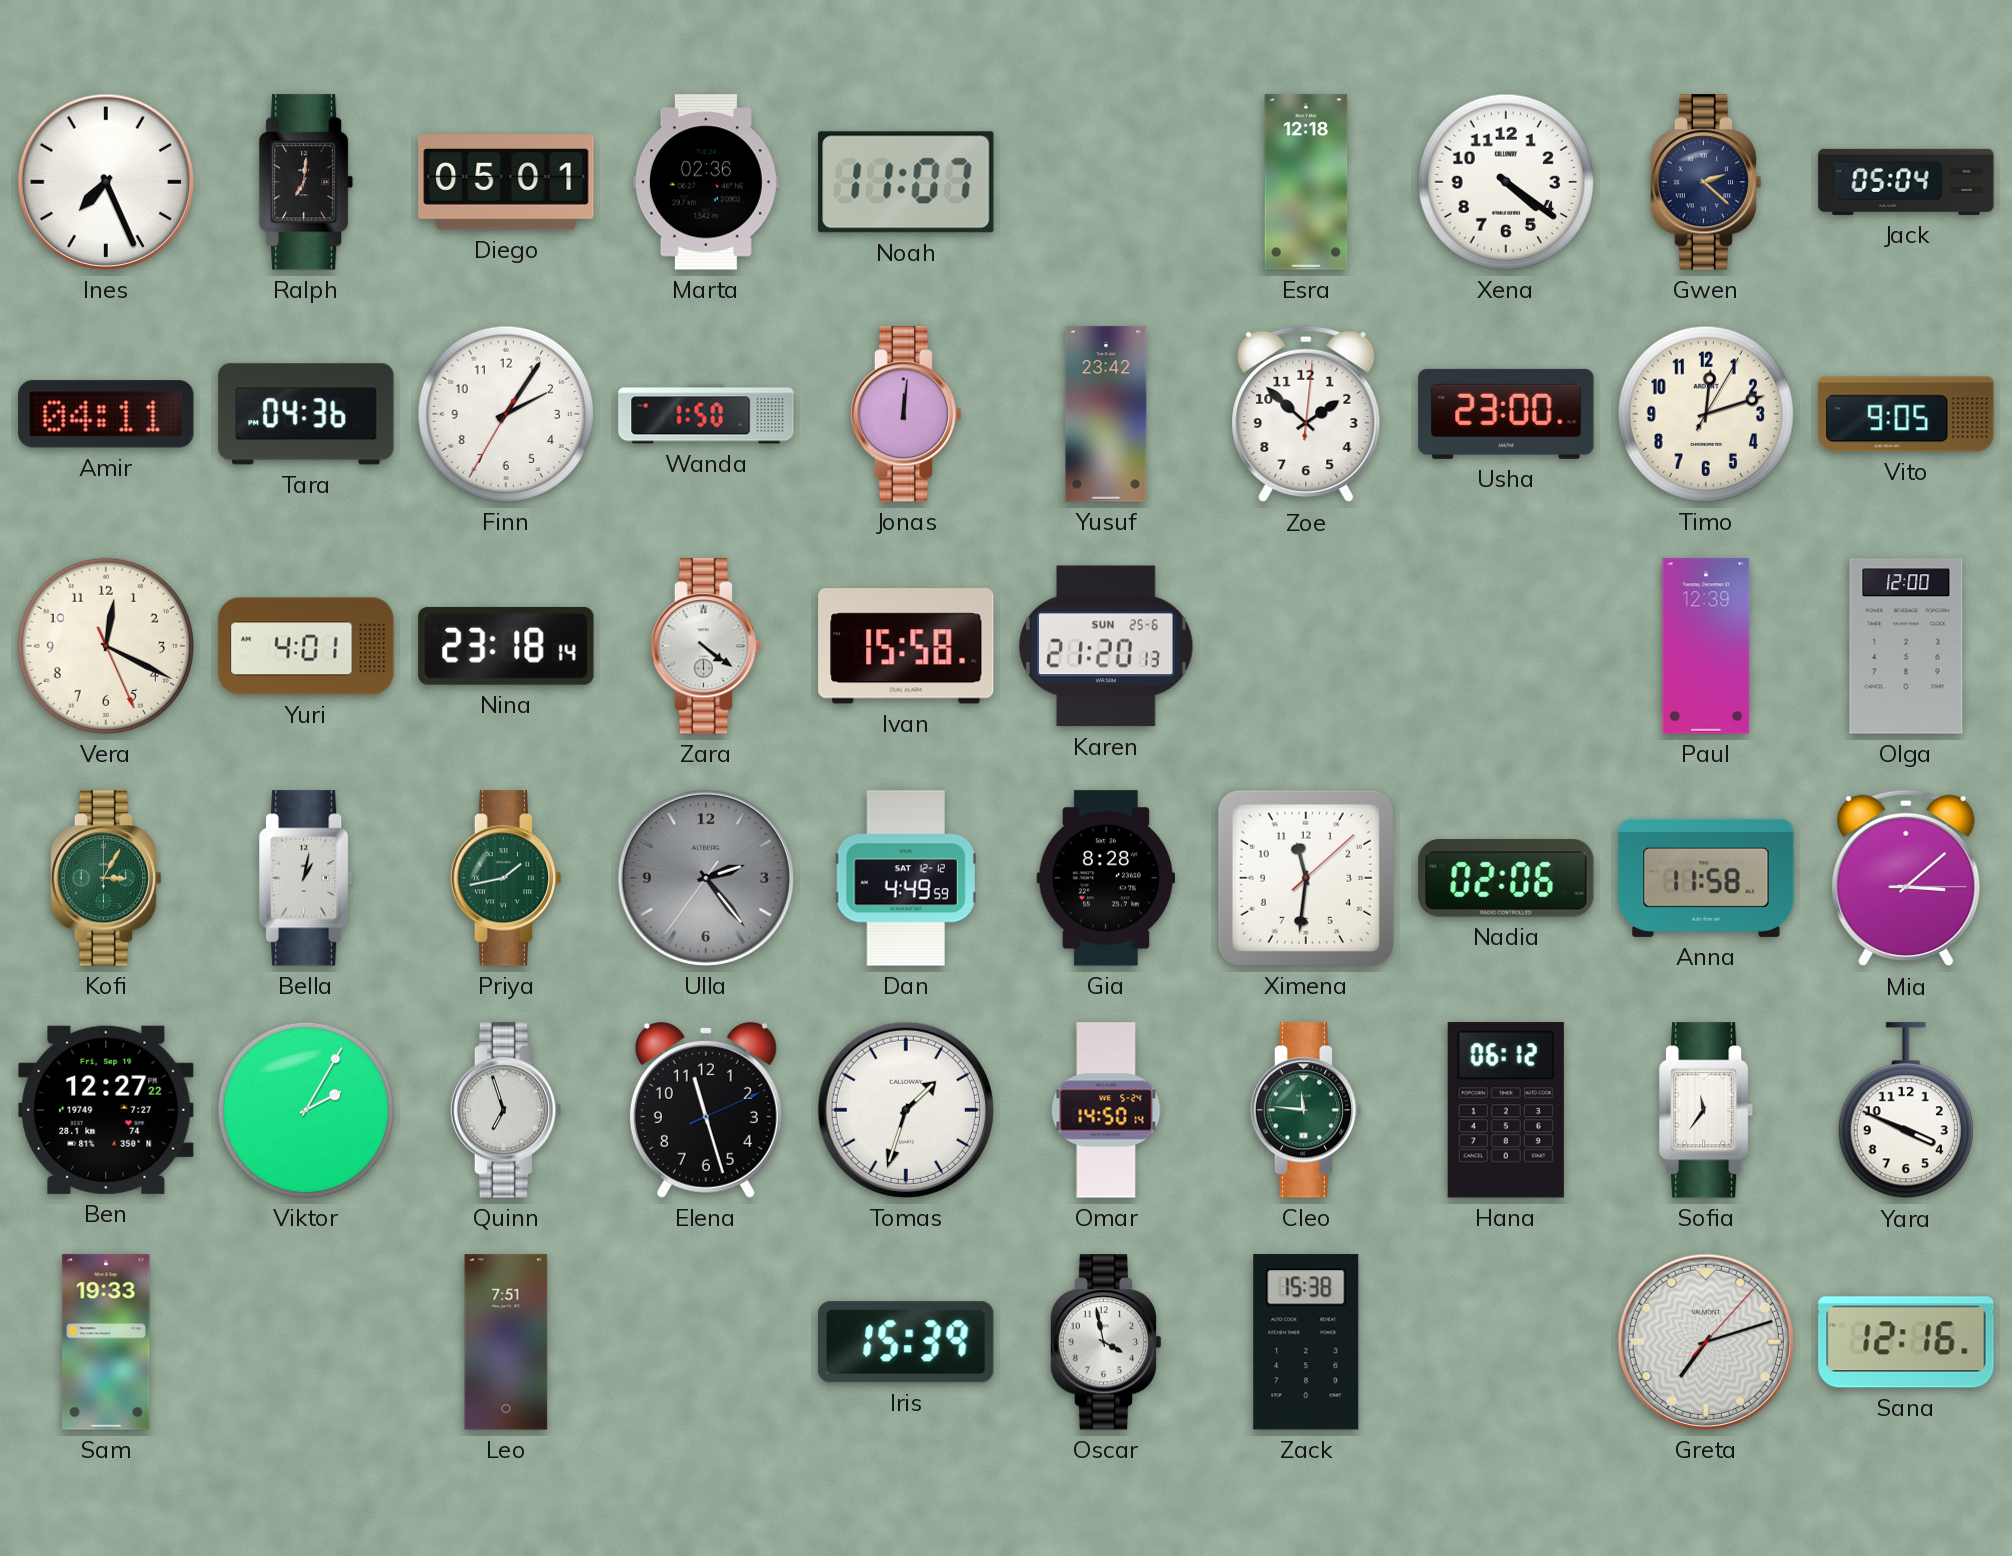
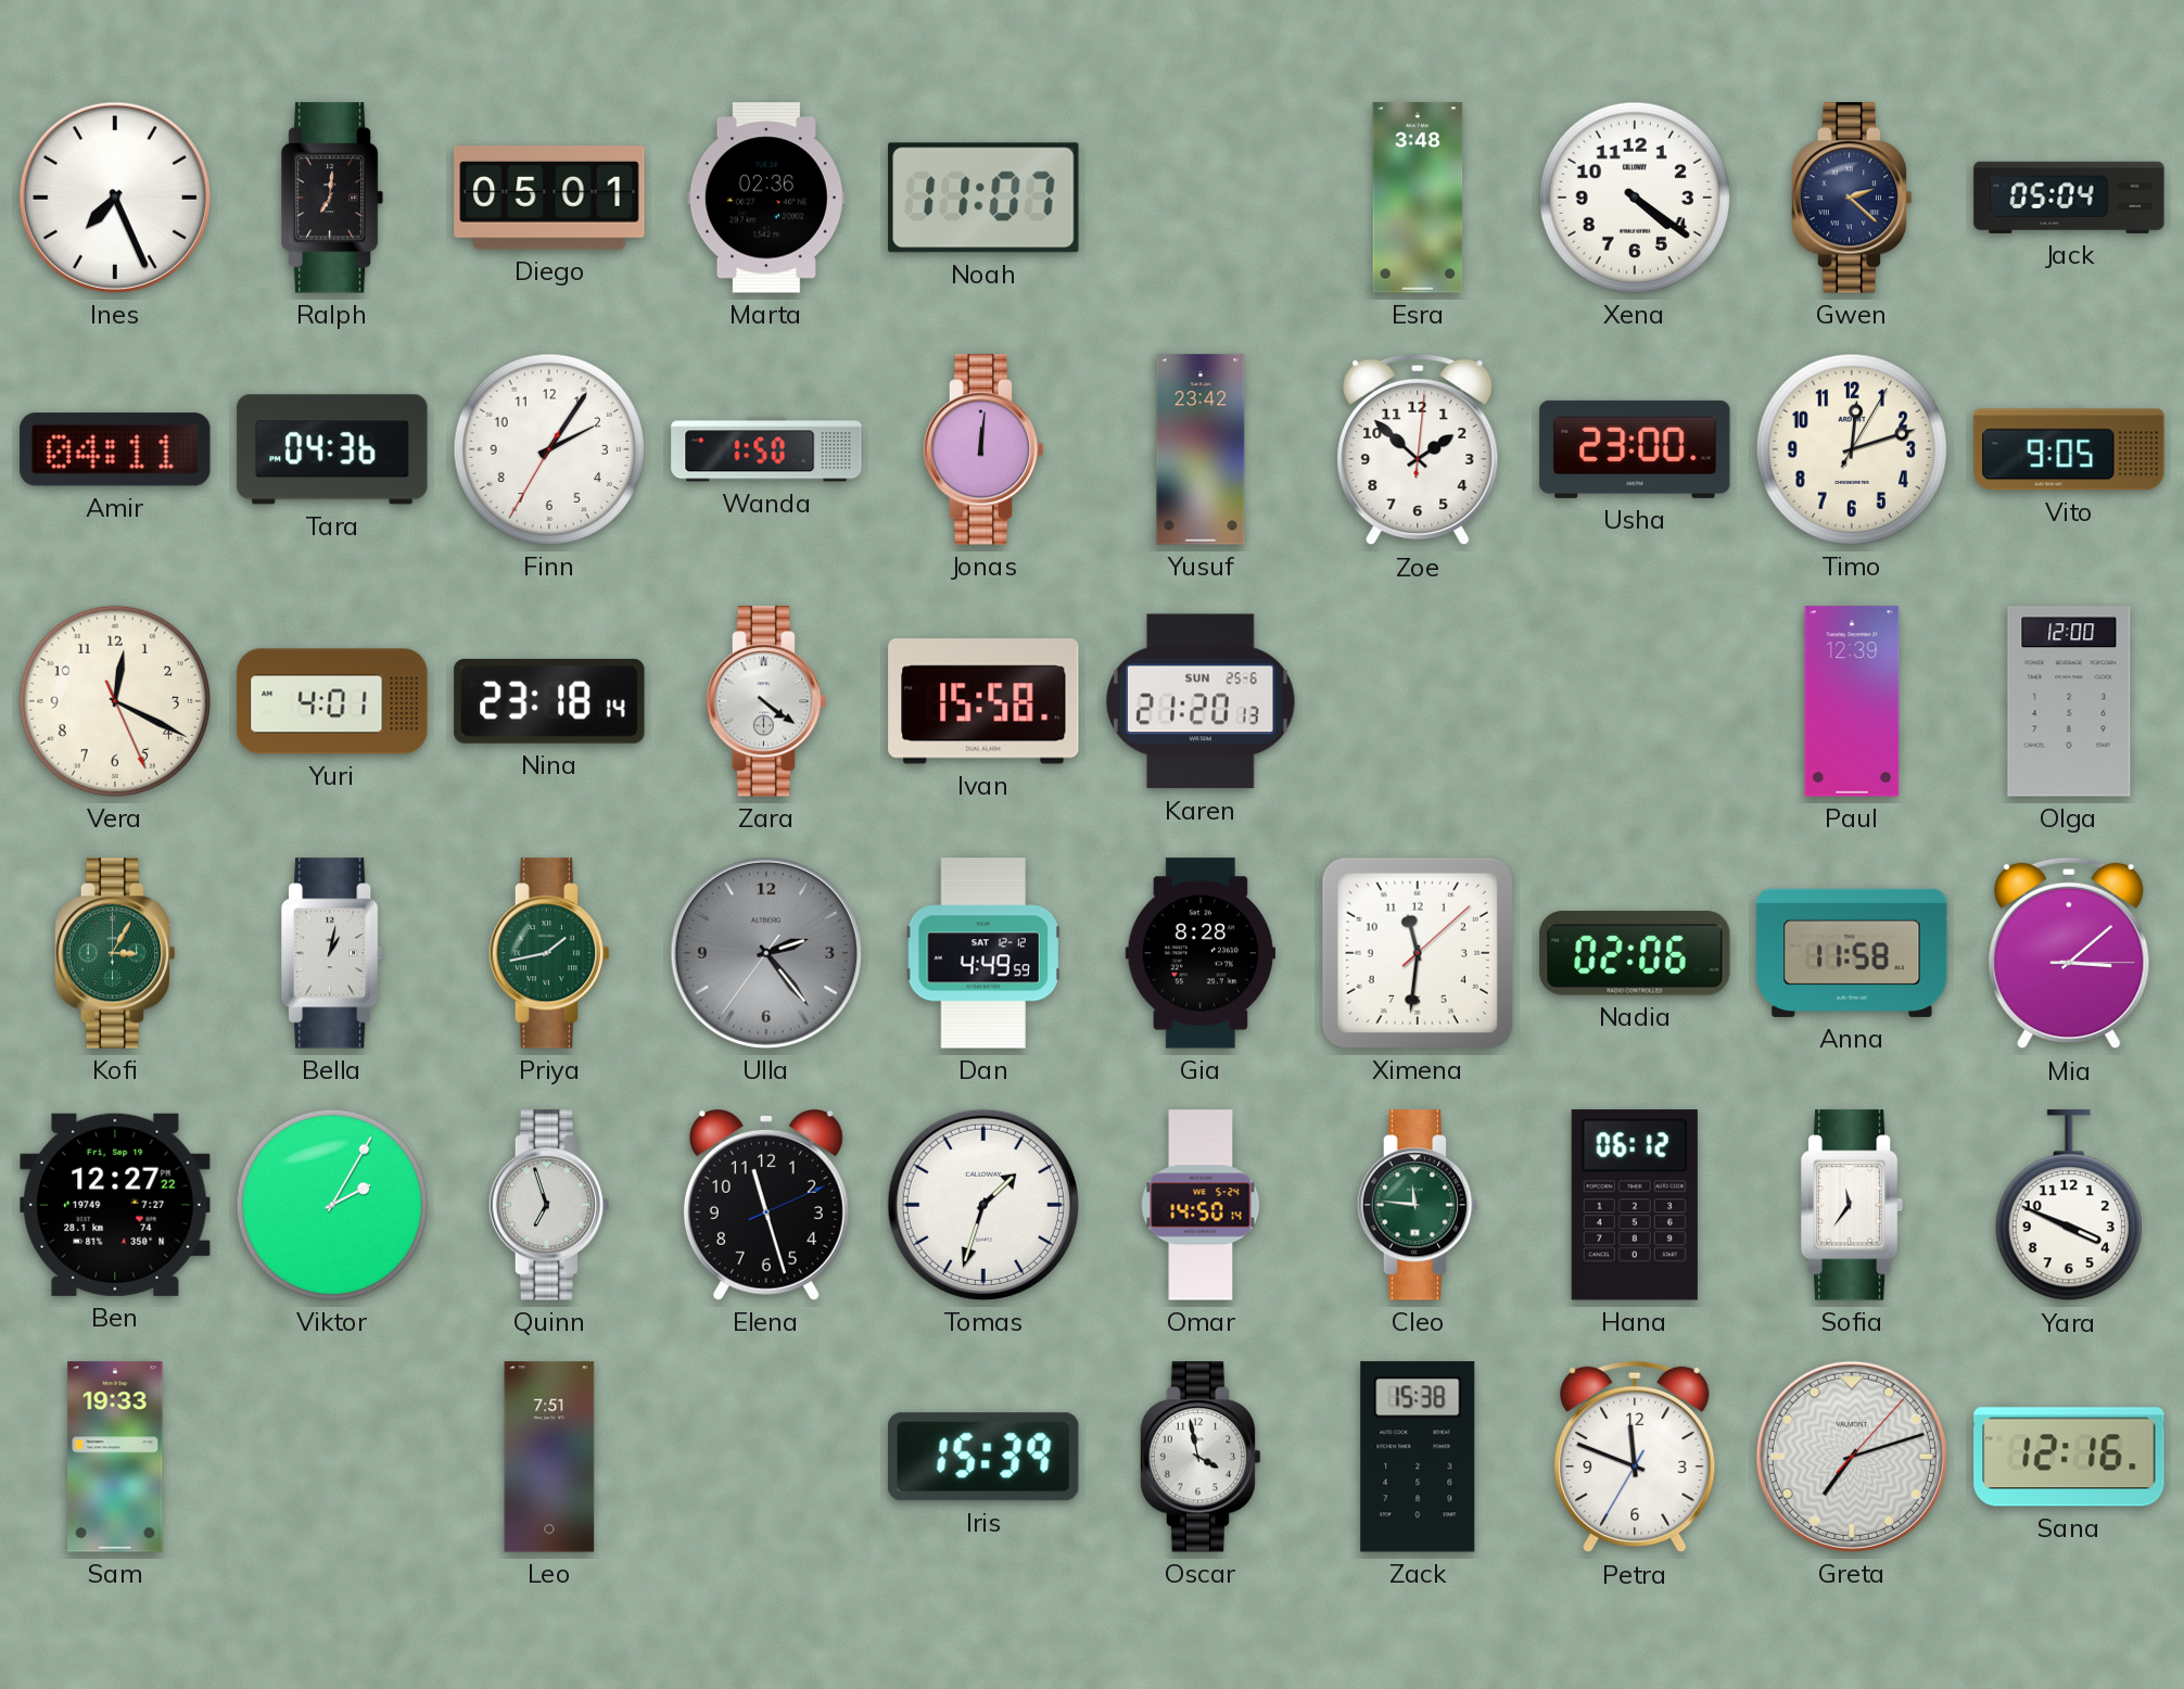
Esra: 12:18 -> 3:48
Petra: none -> 11:48
